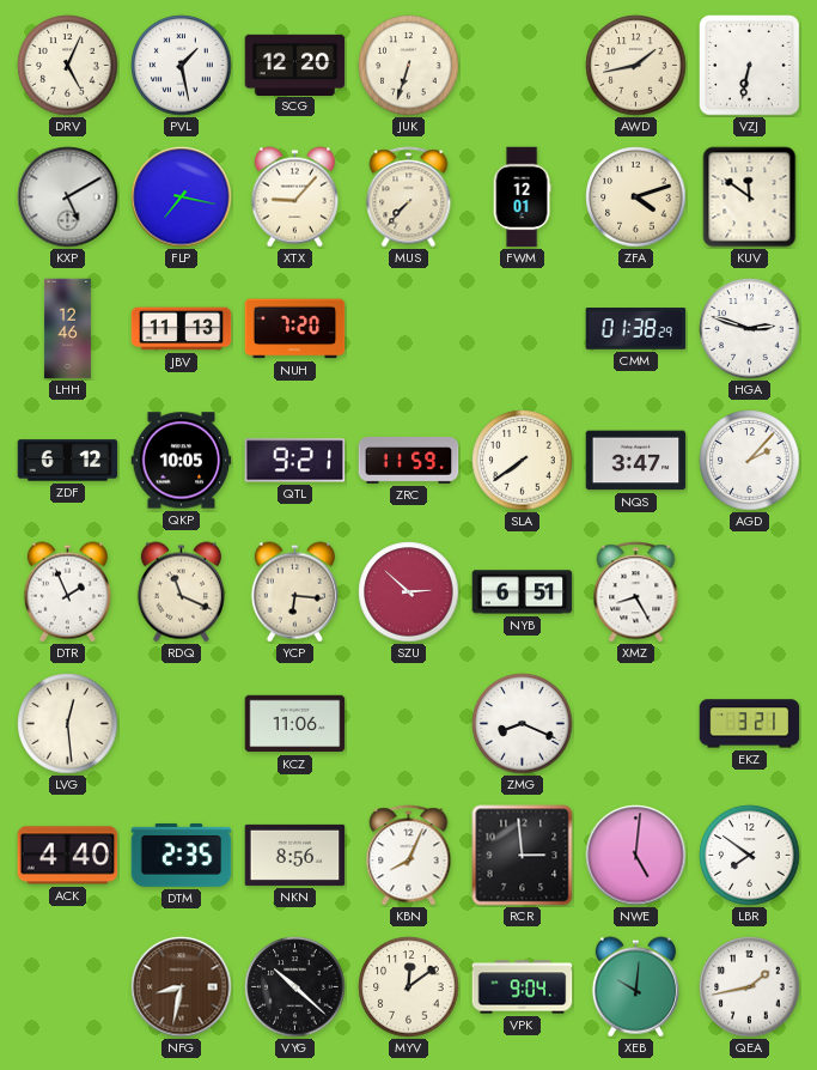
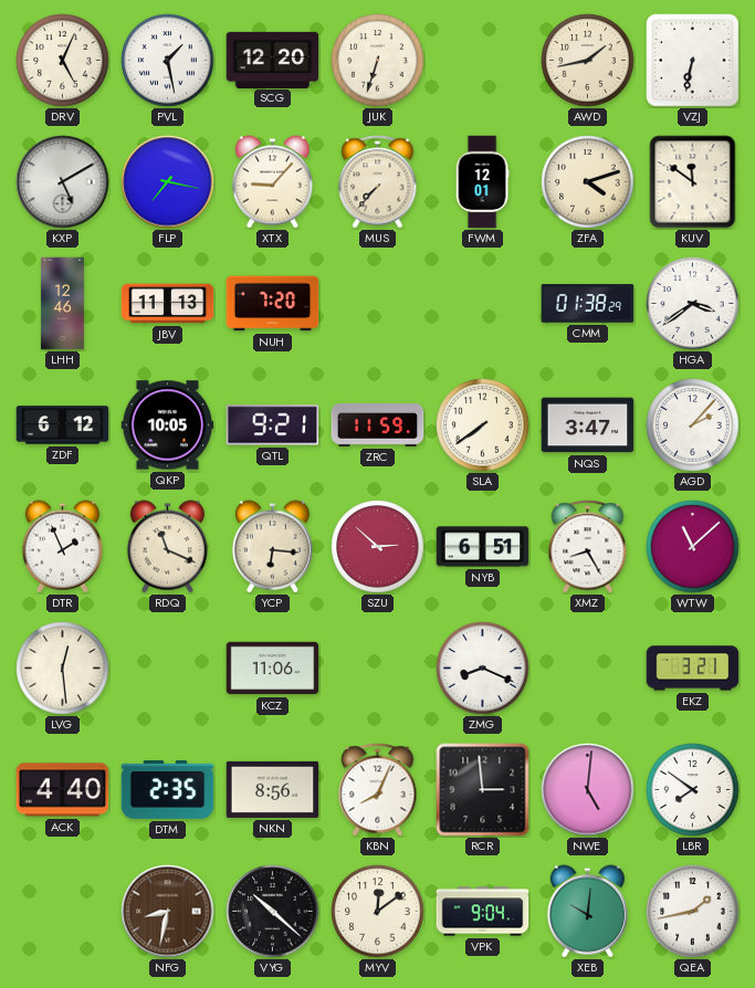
HGA: 2:48 -> 3:39
WTW: none -> 11:08
